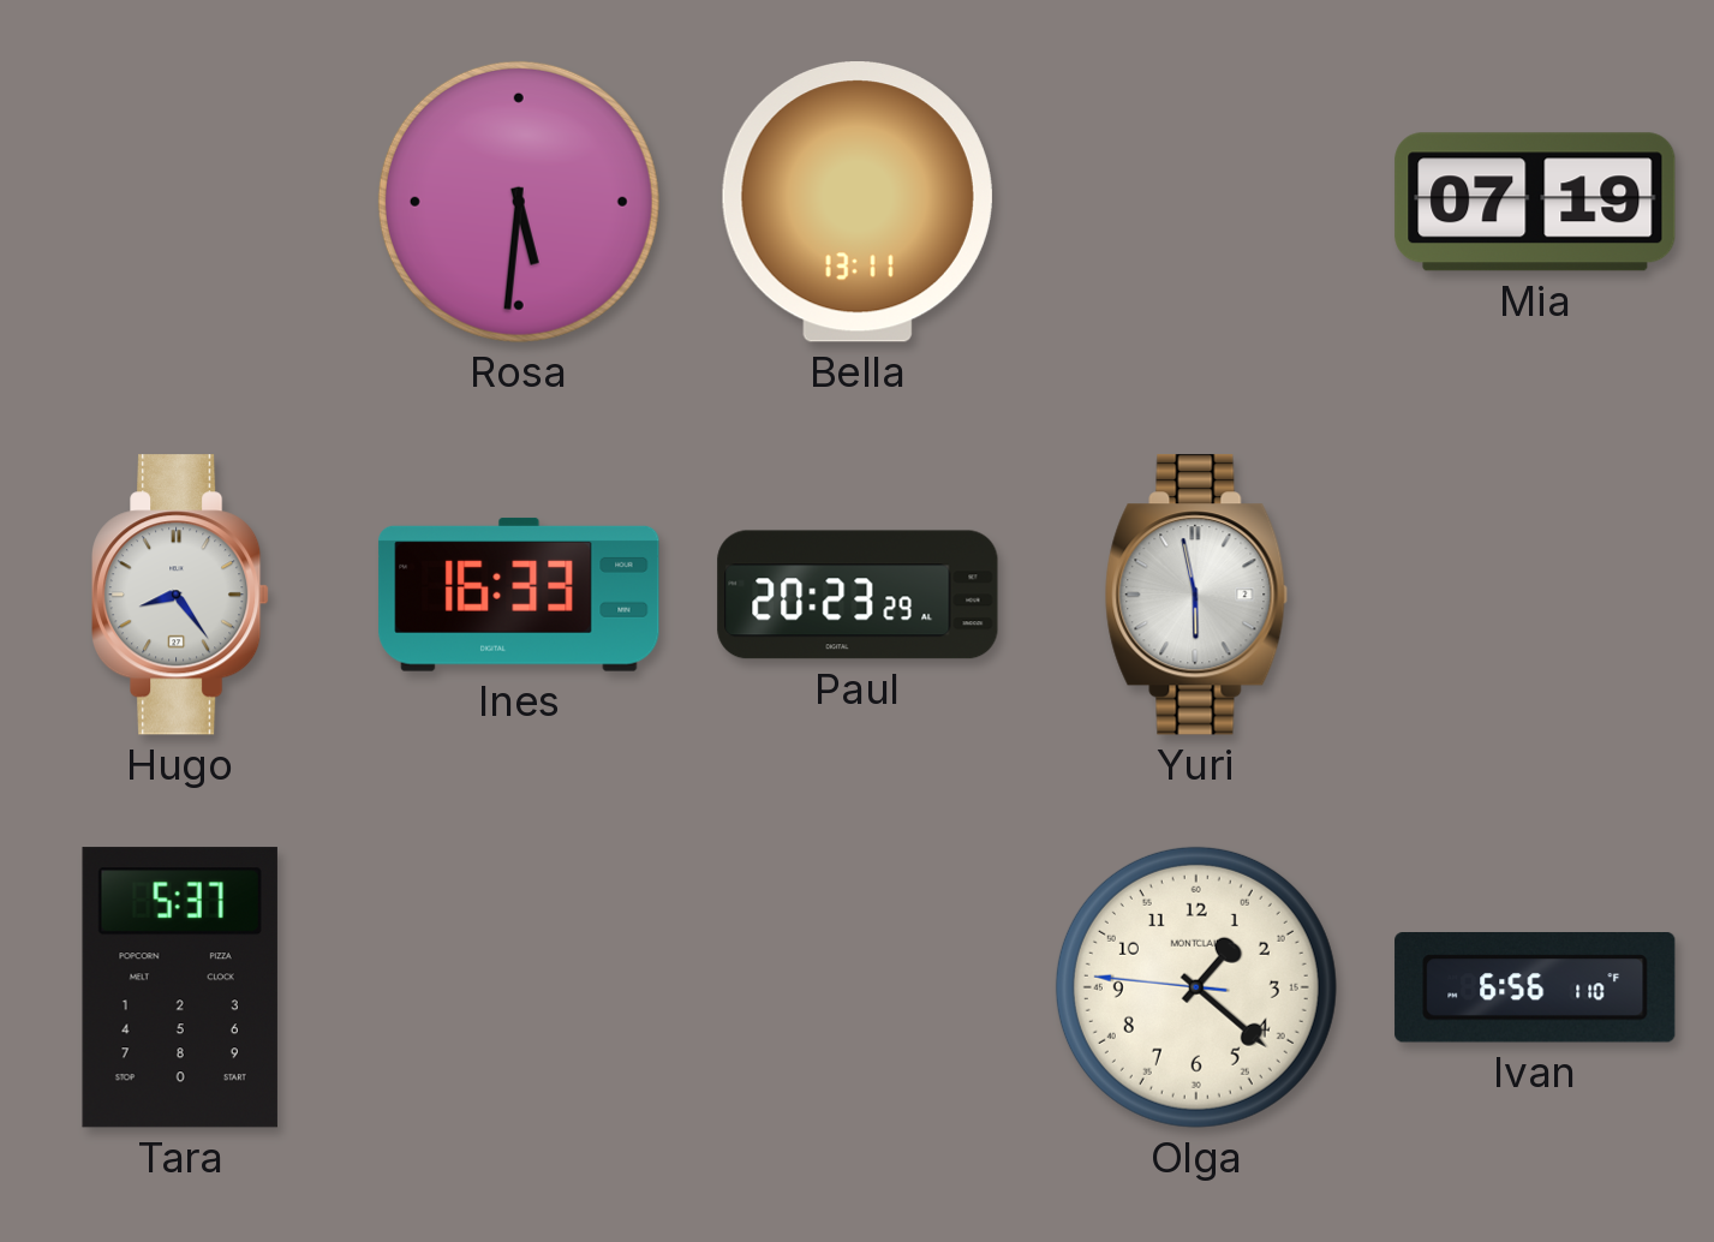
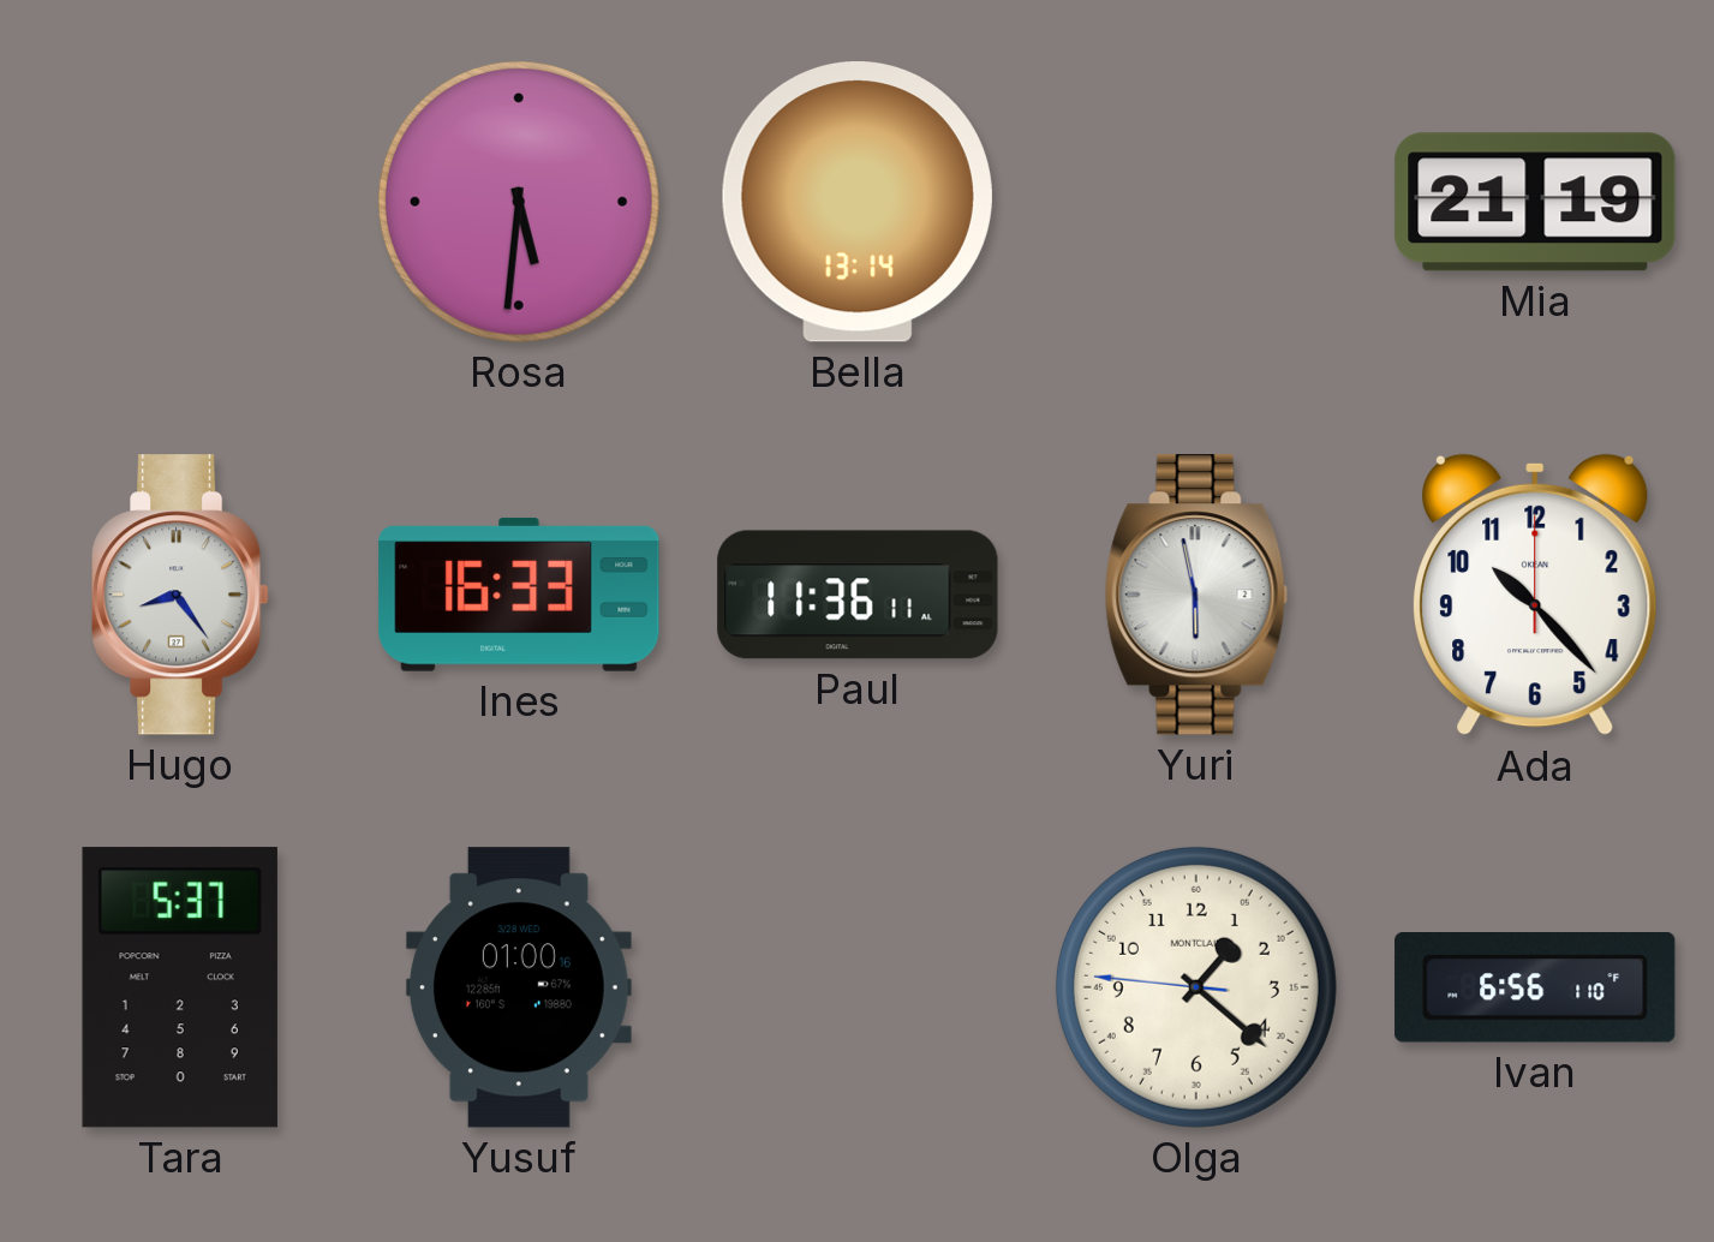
Bella: 13:11 -> 13:14
Mia: 07:19 -> 21:19
Paul: 20:23 -> 11:36
Ada: none -> 10:23
Yusuf: none -> 01:00
